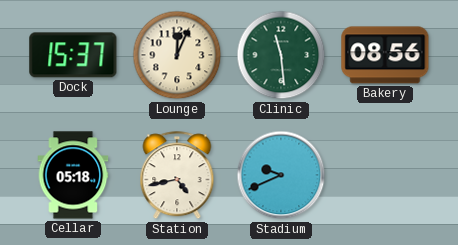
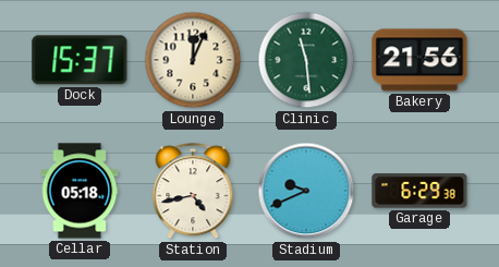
Bakery: 08:56 -> 21:56
Garage: none -> 6:29
